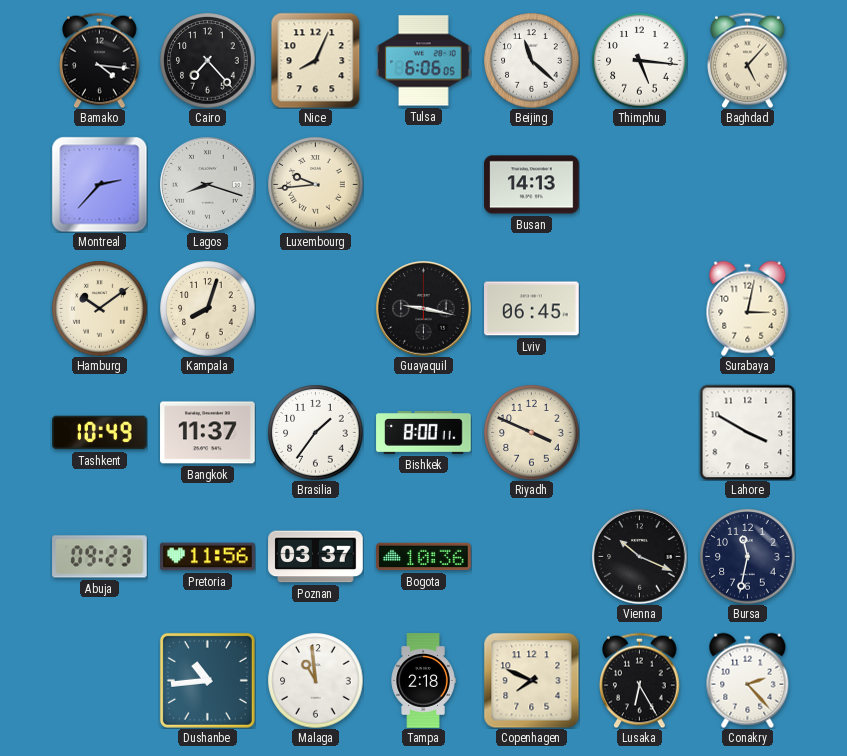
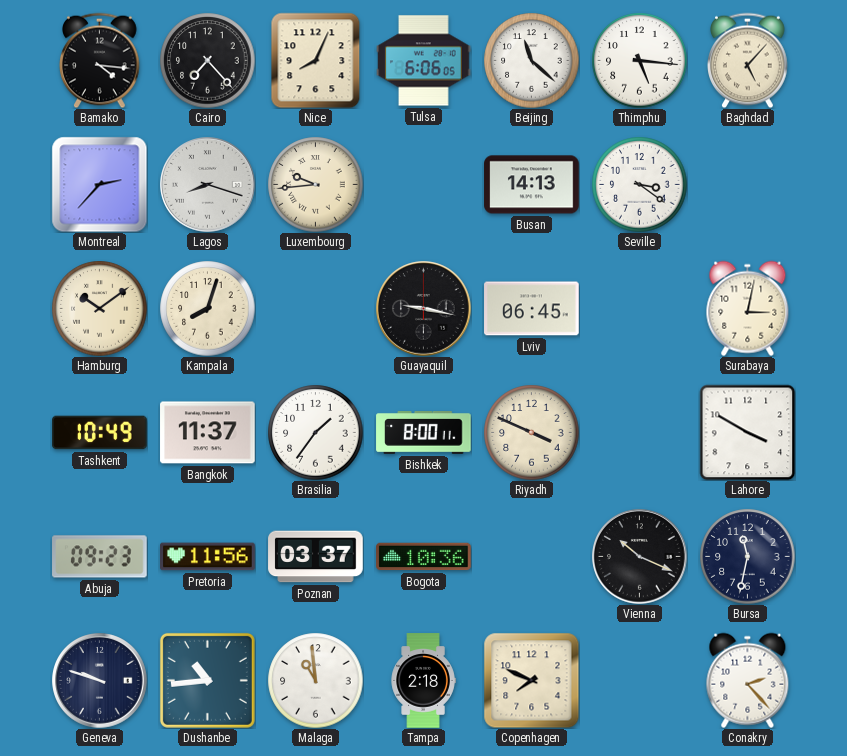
Seville: none -> 3:21
Geneva: none -> 9:48
Lusaka: 6:25 -> none
